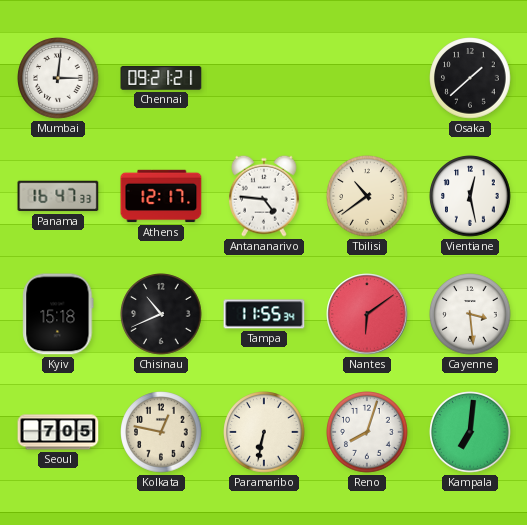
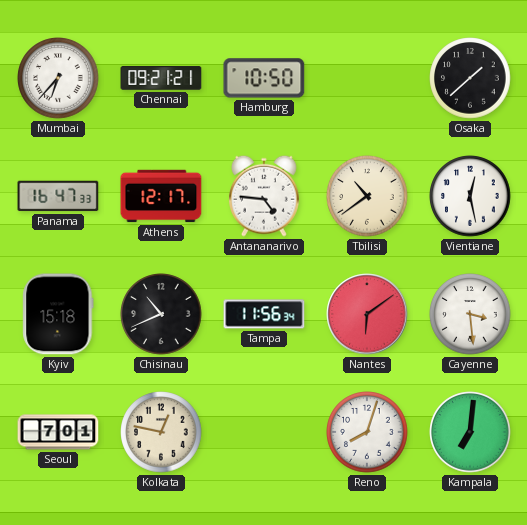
Mumbai: 3:01 -> 6:37
Hamburg: none -> 10:50
Tampa: 11:55 -> 11:56
Seoul: 7:05 -> 7:01
Paramaribo: 6:32 -> none
